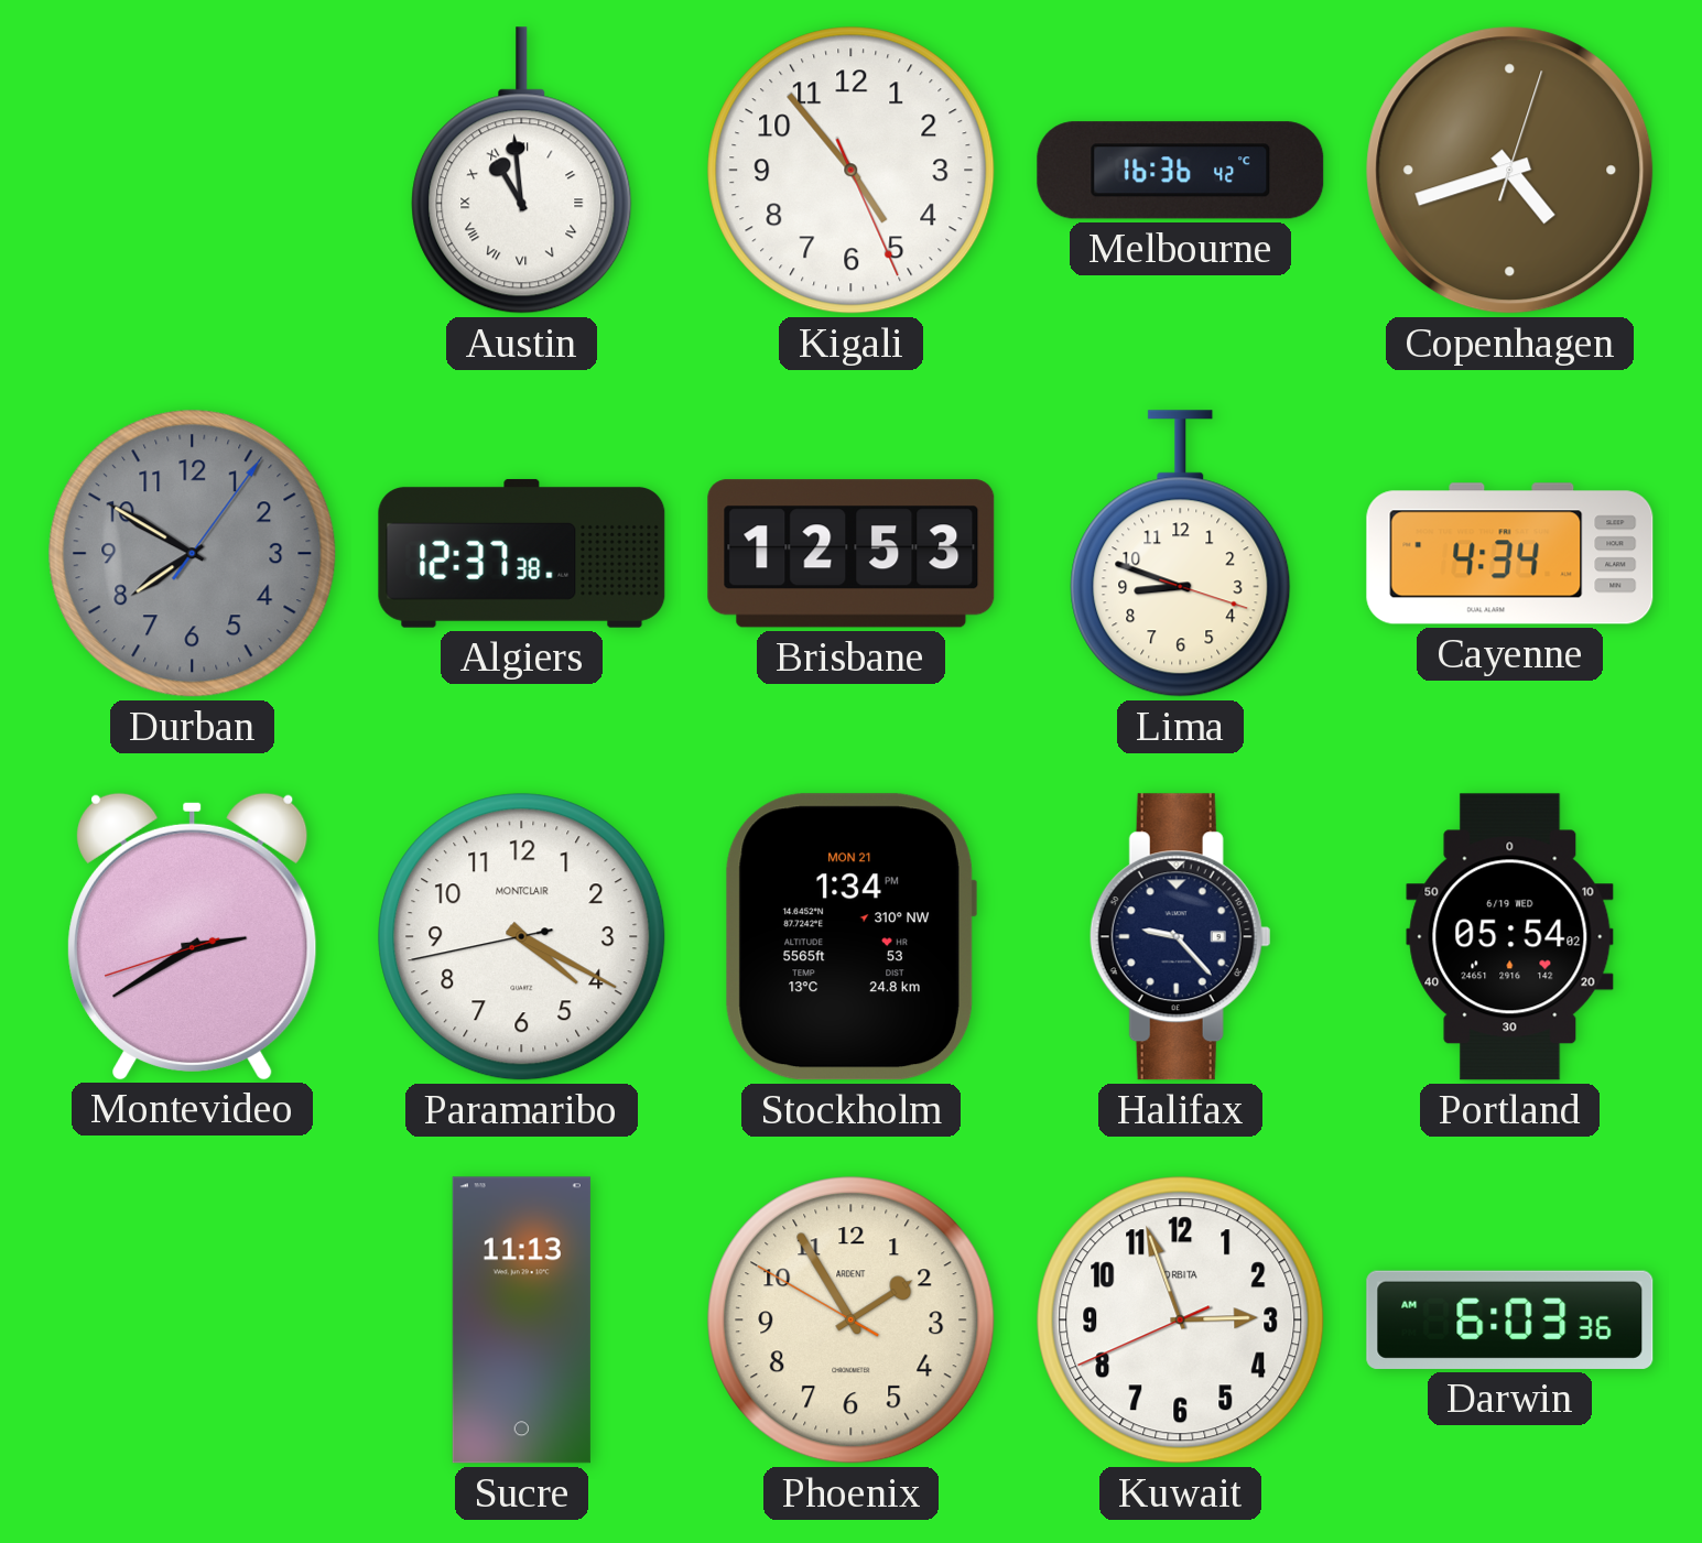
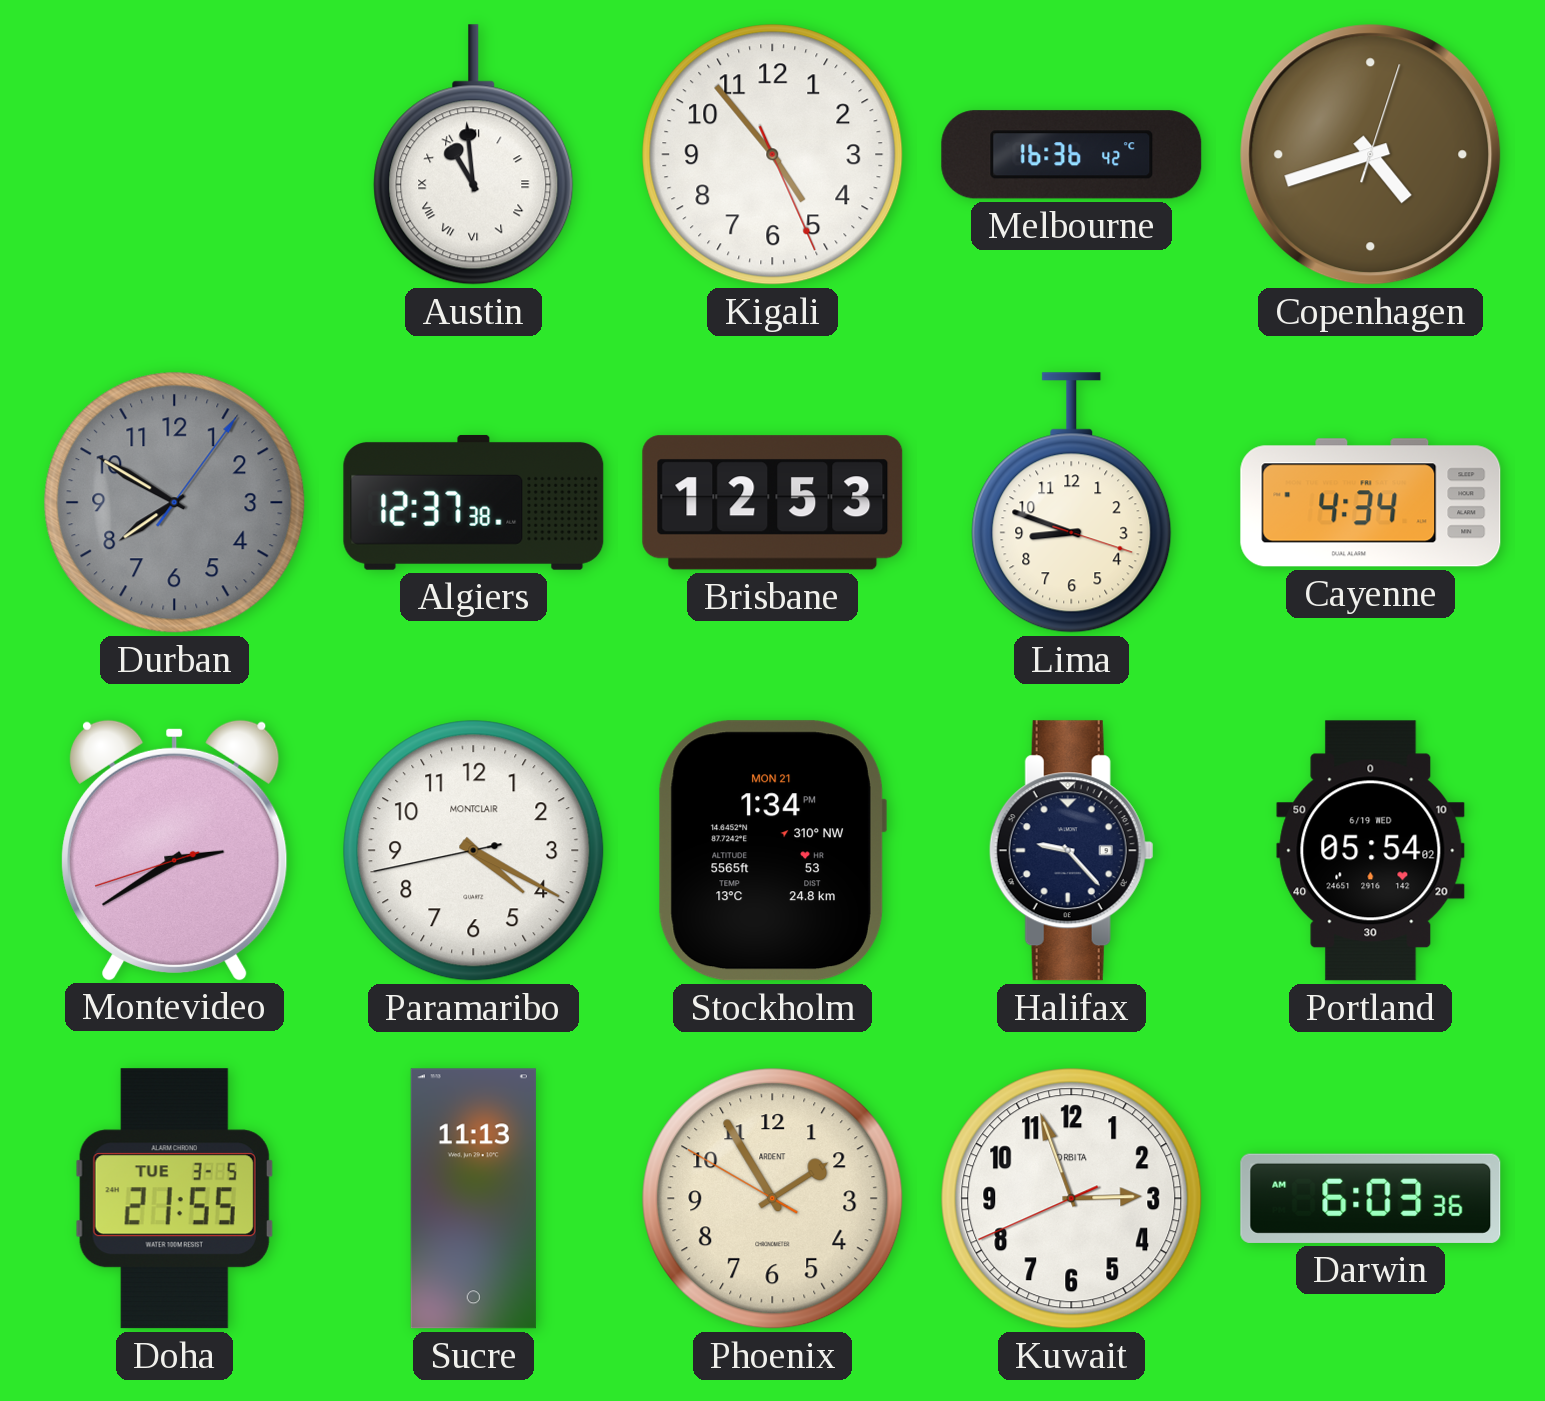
Doha: none -> 21:55
